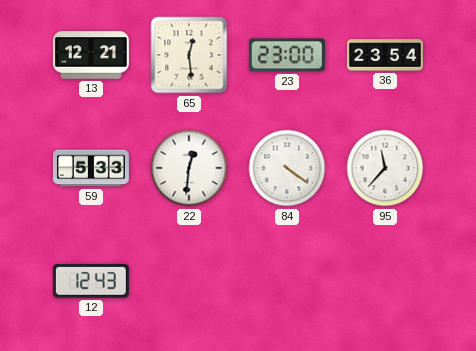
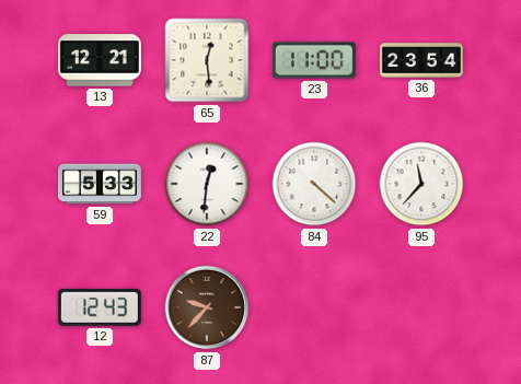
23: 23:00 -> 11:00
84: 4:21 -> 4:22
87: none -> 9:37
